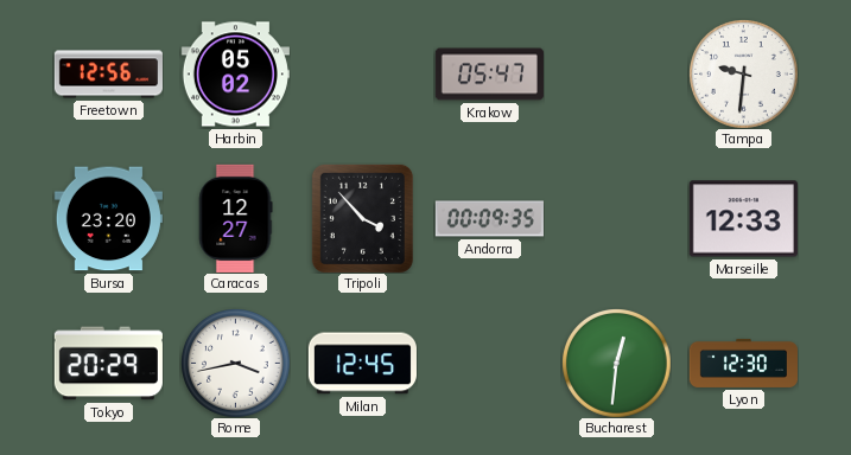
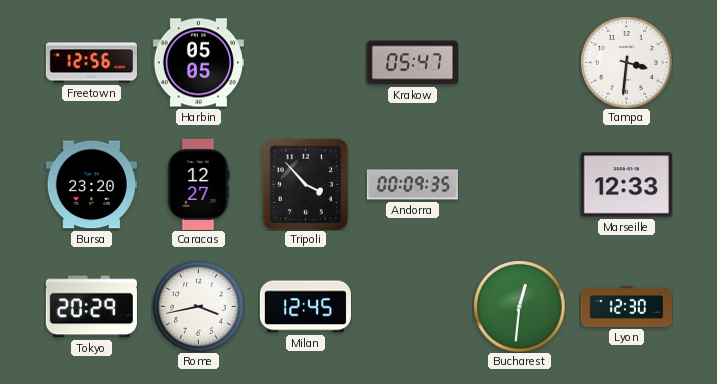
Harbin: 05:02 -> 05:05
Tampa: 9:31 -> 3:31
